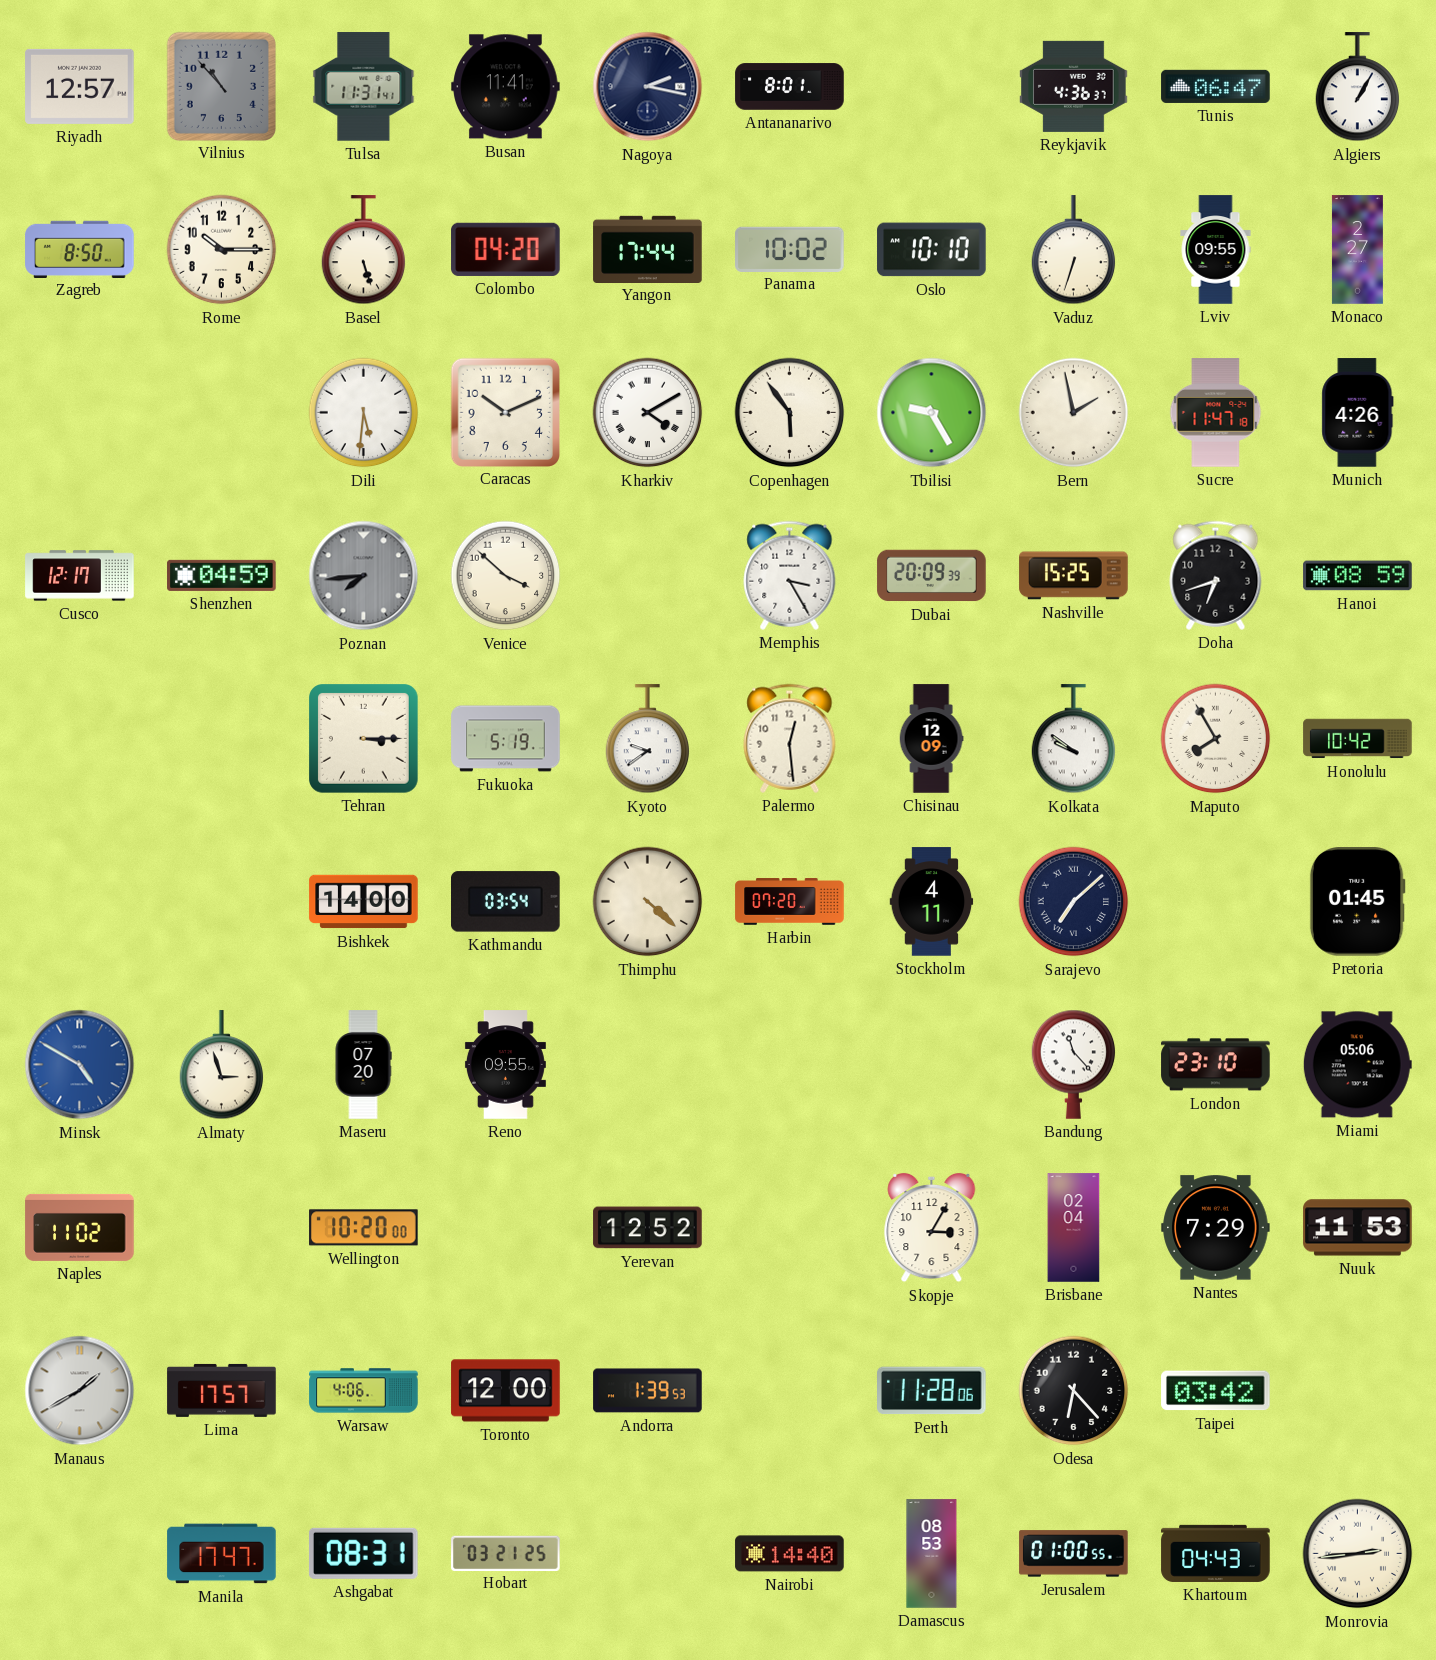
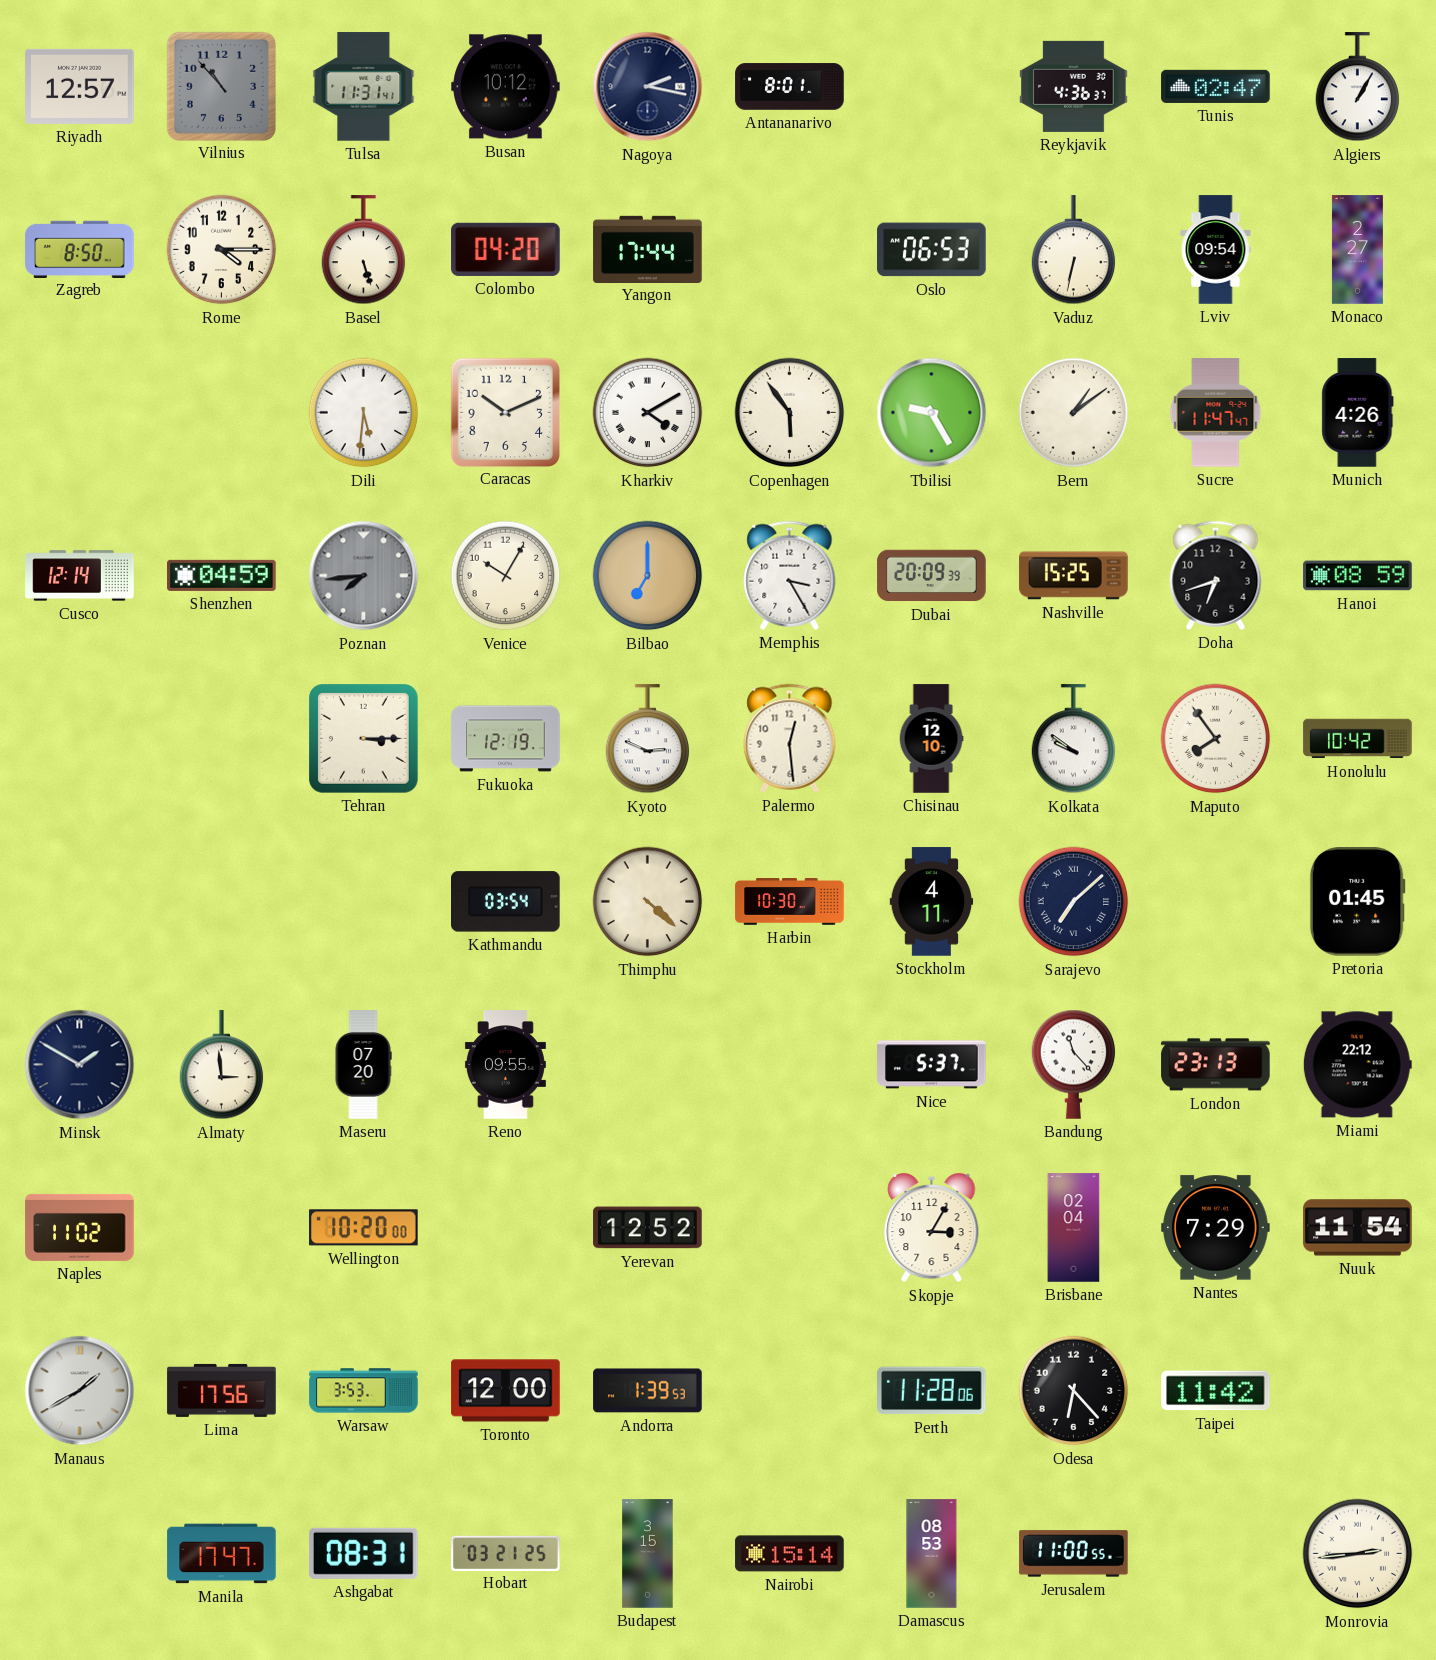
Busan: 11:41 -> 10:12
Tunis: 06:47 -> 02:47
Rome: 10:15 -> 4:15
Panama: 10:02 -> none
Oslo: 10:10 -> 06:53
Vaduz: 6:33 -> 6:32
Lviv: 09:55 -> 09:54
Bern: 1:58 -> 1:09
Sucre: 11:47:18 -> 11:47:47
Cusco: 12:17 -> 12:14
Venice: 3:52 -> 10:05
Bilbao: none -> 7:00
Fukuoka: 5:19 -> 12:19
Kyoto: 9:39 -> 2:49
Chisinau: 12:09 -> 12:10
Maputo: 7:55 -> 7:54
Bishkek: 14:00 -> none
Harbin: 07:20 -> 10:30
Minsk: 4:50 -> 1:50
Minsk dial: blue -> navy
Almaty: 2:57 -> 2:59
Nice: none -> 5:37
London: 23:10 -> 23:13
Miami: 05:06 -> 22:12
Nuuk: 11:53 -> 11:54
Lima: 17:57 -> 17:56
Warsaw: 4:06 -> 3:53
Taipei: 03:42 -> 11:42
Budapest: none -> 3:15
Nairobi: 14:40 -> 15:14
Jerusalem: 01:00 -> 11:00
Khartoum: 04:43 -> none
